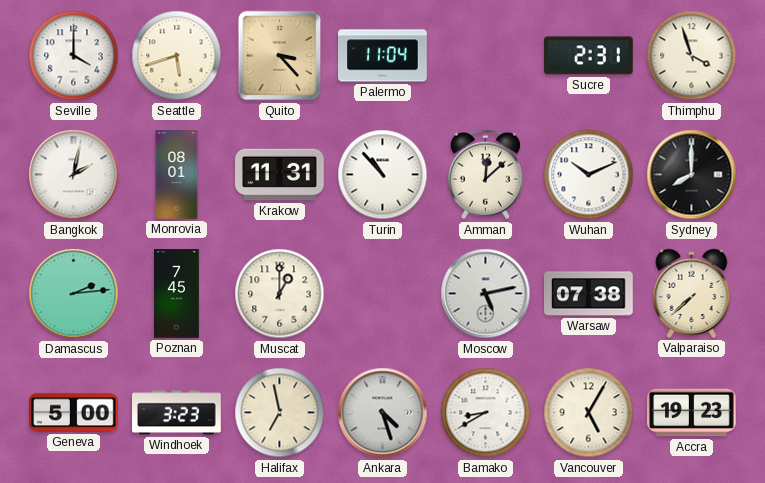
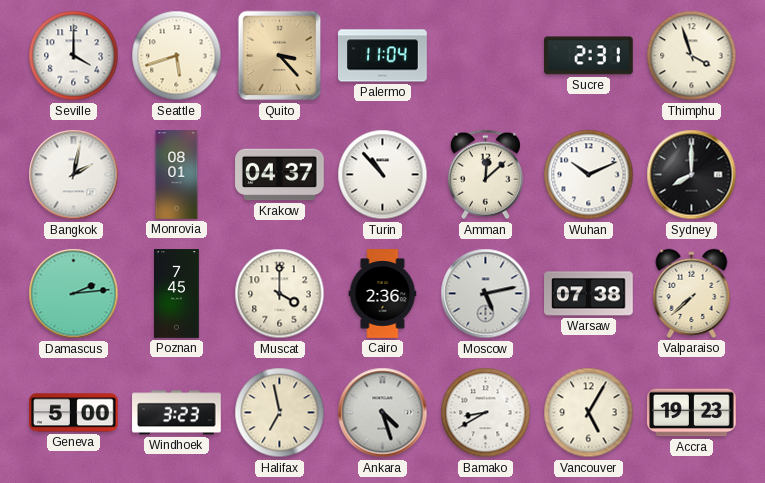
Krakow: 11:31 -> 04:37
Muscat: 1:00 -> 4:00
Cairo: none -> 2:36
